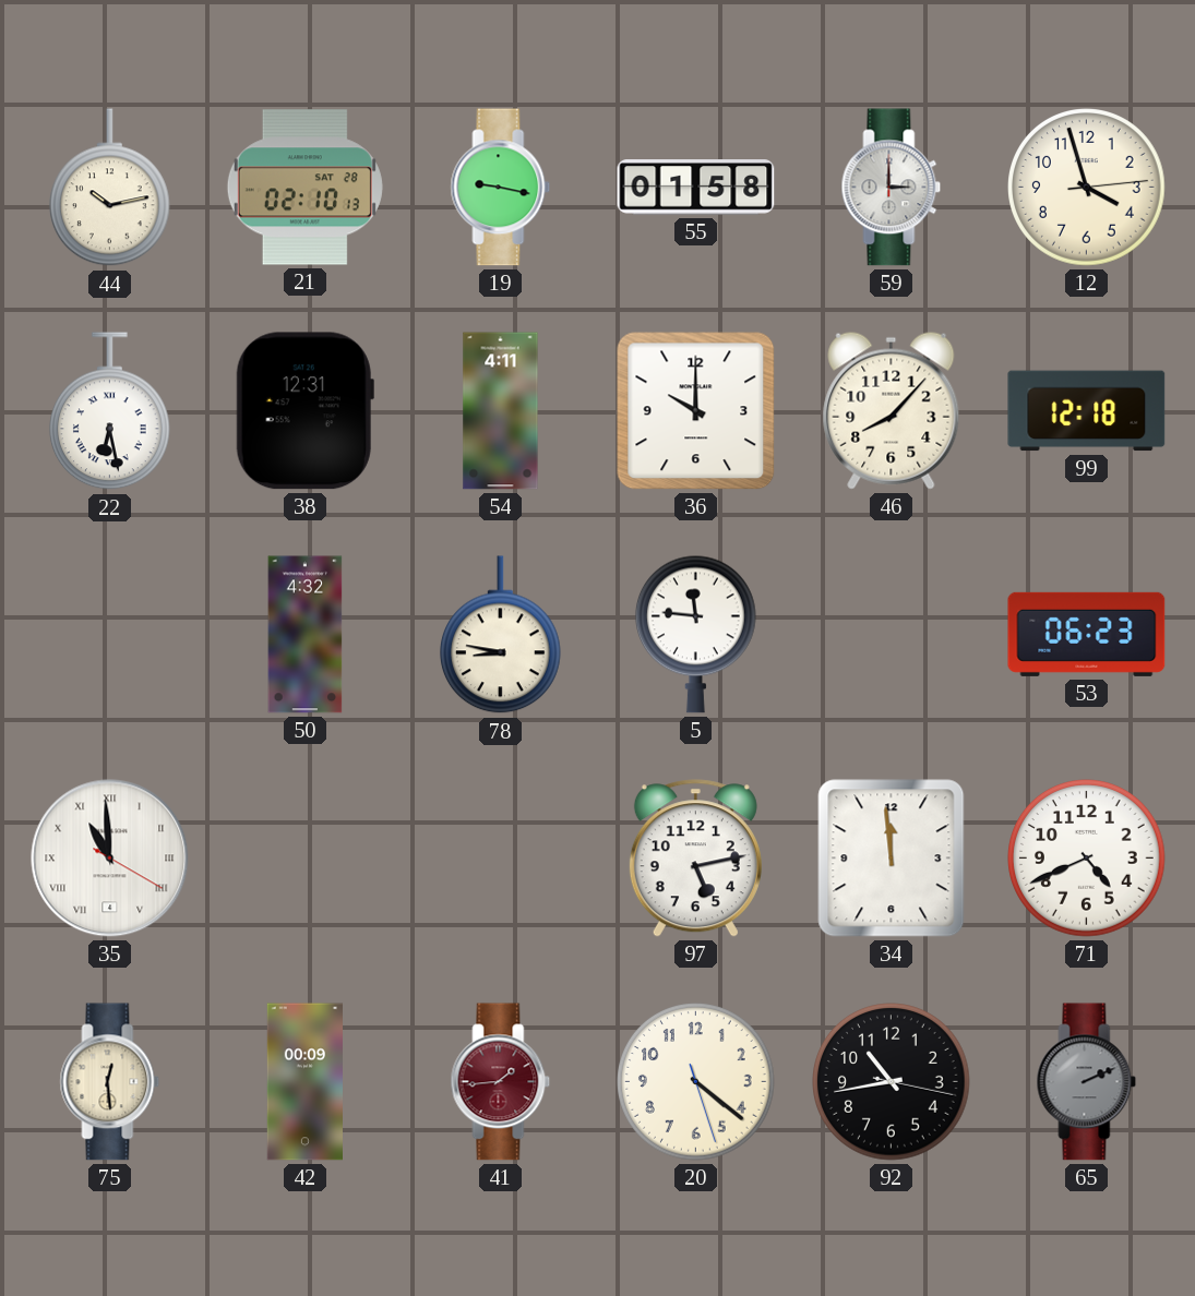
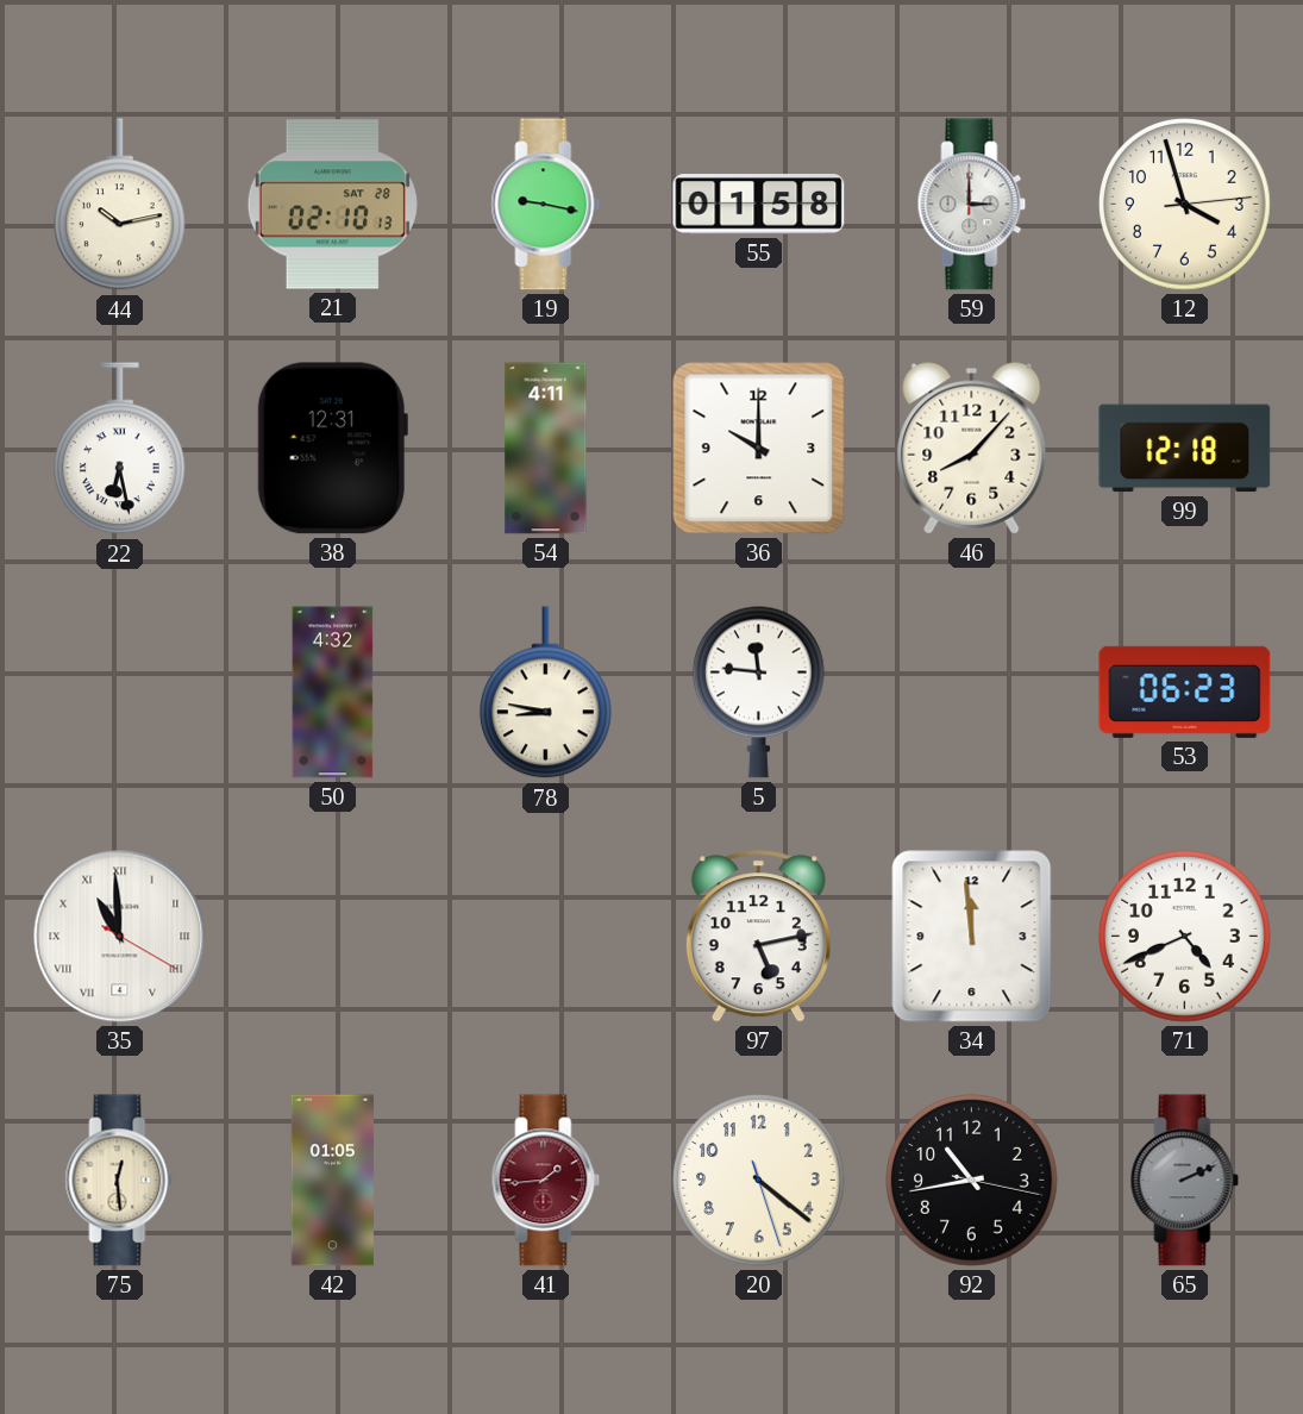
42: 00:09 -> 01:05
